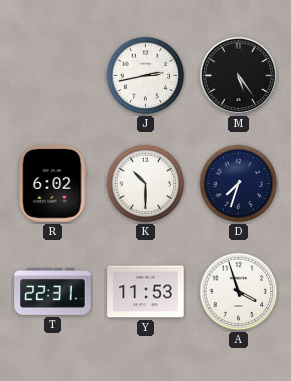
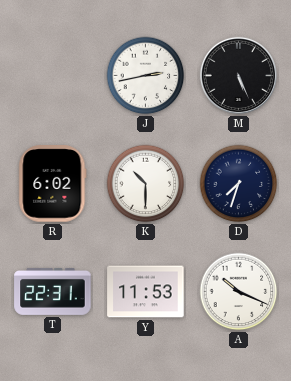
M: 5:24 -> 5:26
A: 3:57 -> 10:19
